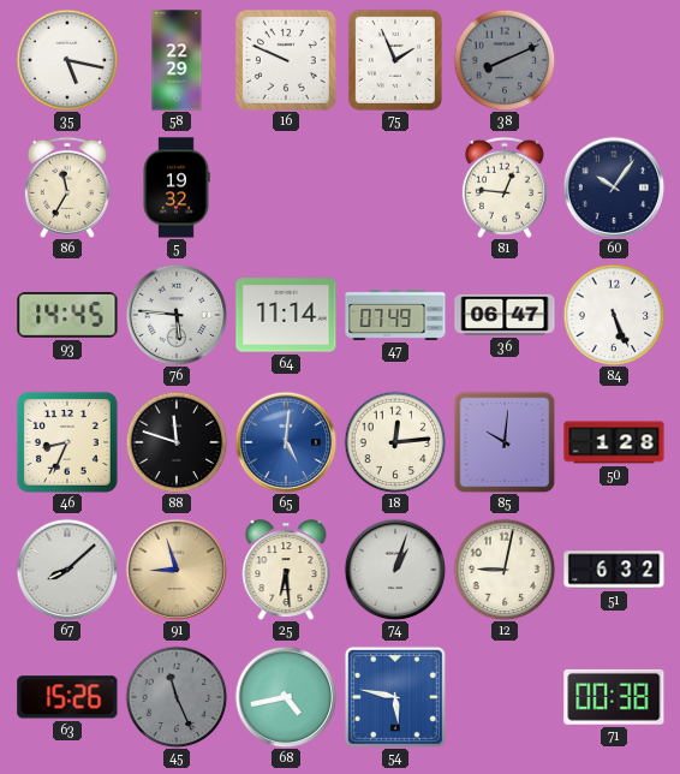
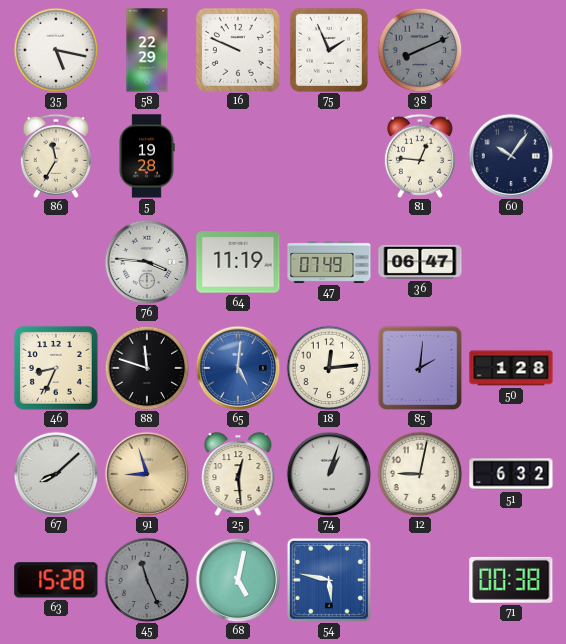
5: 19:32 -> 19:28
93: 14:45 -> none
76: 5:46 -> 3:46
64: 11:14 -> 11:19
84: 5:26 -> none
85: 10:01 -> 2:01
25: 6:29 -> 12:29
63: 15:26 -> 15:28
68: 4:43 -> 5:02
